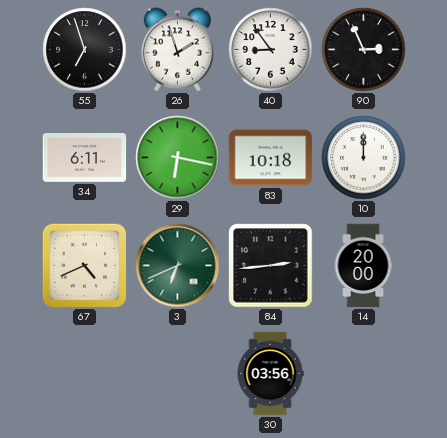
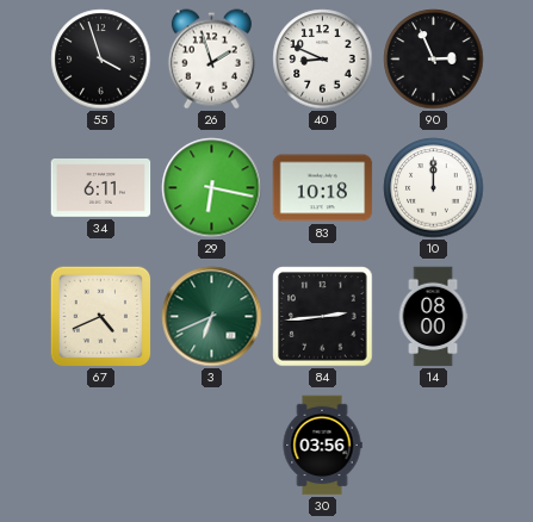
55: 6:57 -> 3:57
40: 8:54 -> 8:49
14: 20:00 -> 08:00
